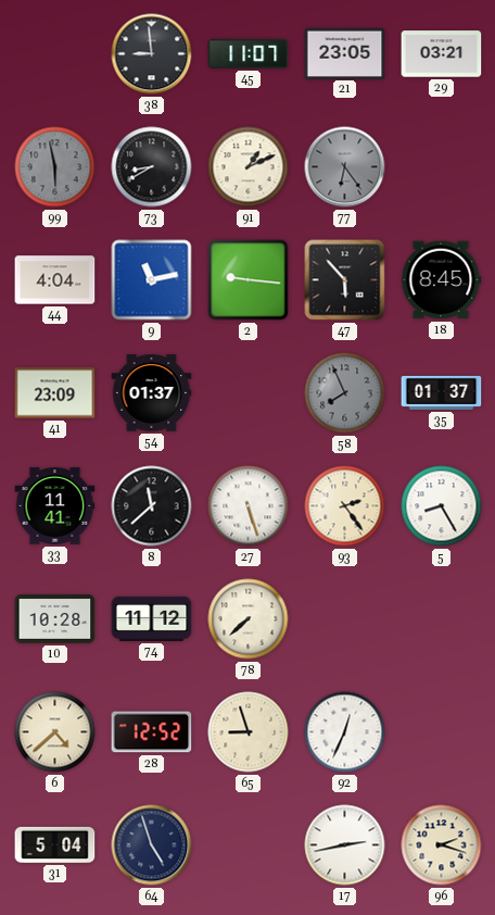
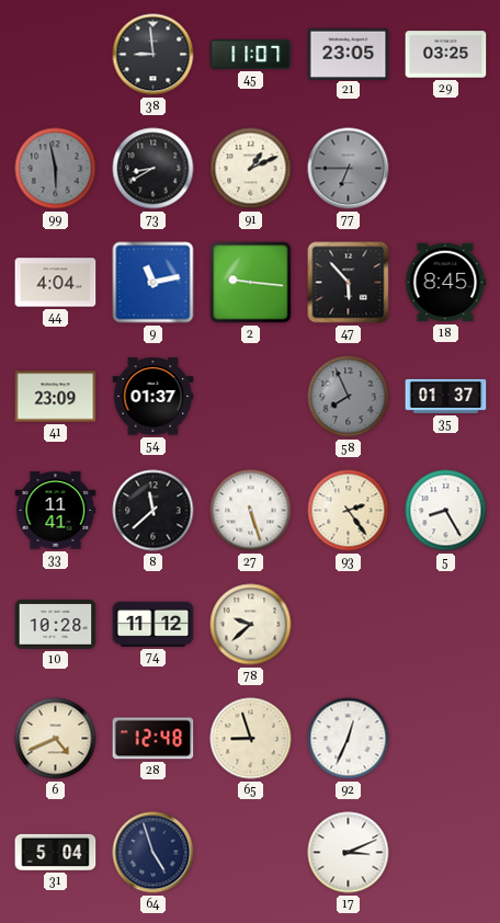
29: 03:21 -> 03:25
77: 6:24 -> 6:45
78: 7:38 -> 9:38
6: 4:38 -> 4:41
28: 12:52 -> 12:48
17: 2:43 -> 3:11
96: 2:18 -> none
